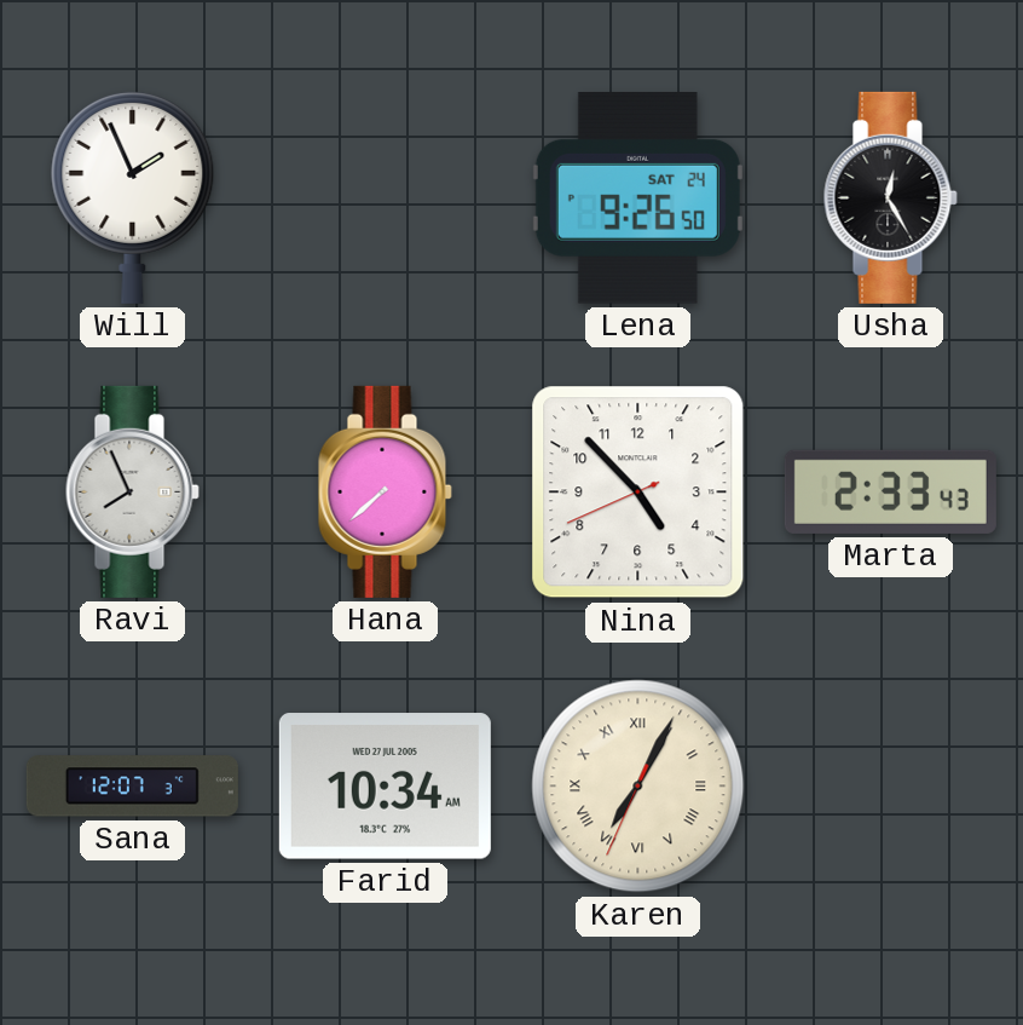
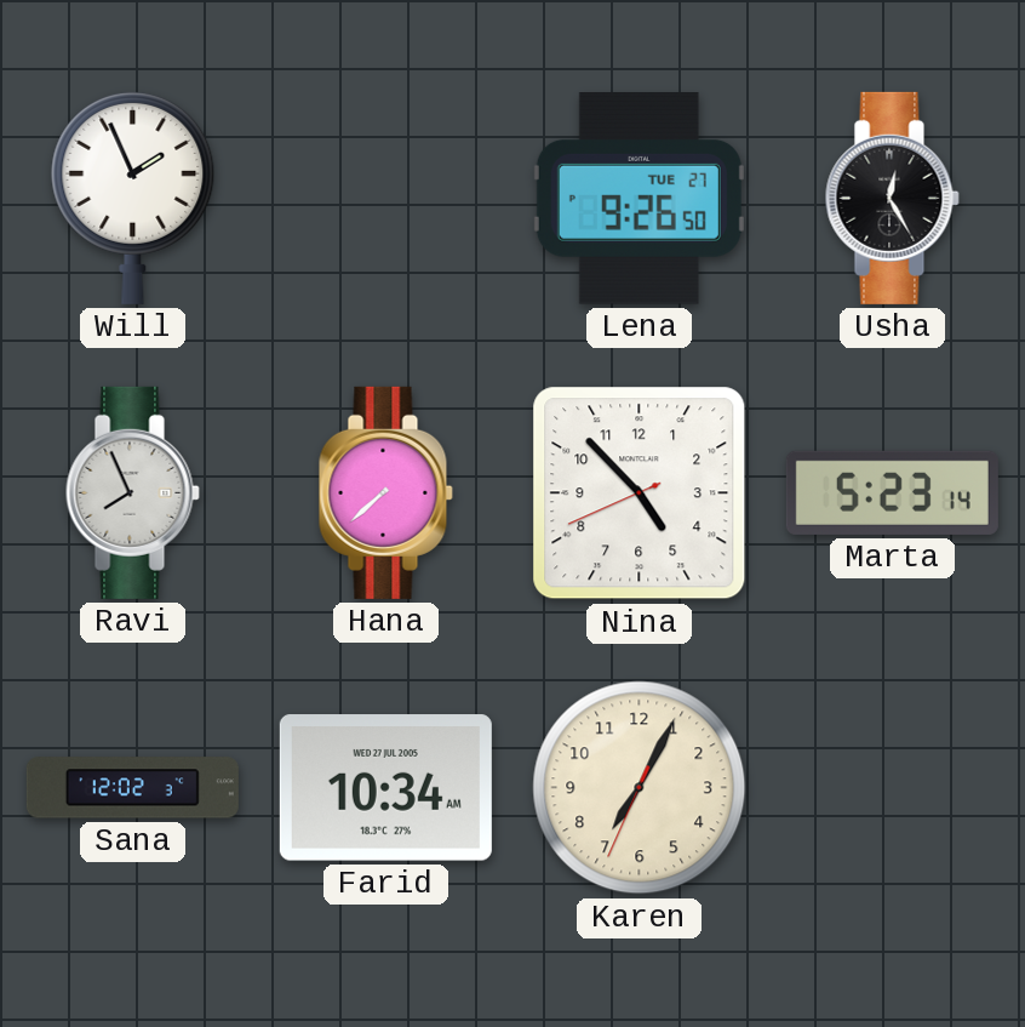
Lena date: SAT 24 -> TUE 27
Marta: 2:33 -> 5:23
Sana: 12:07 -> 12:02
Karen numerals: Roman -> Arabic
